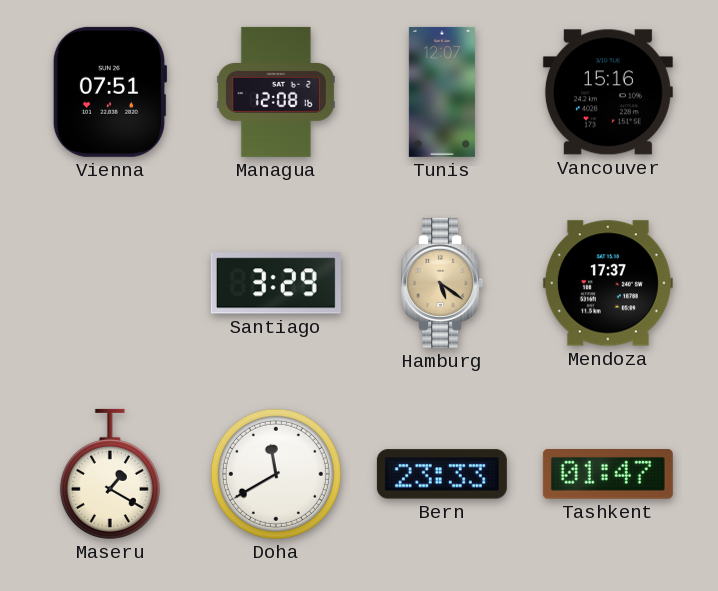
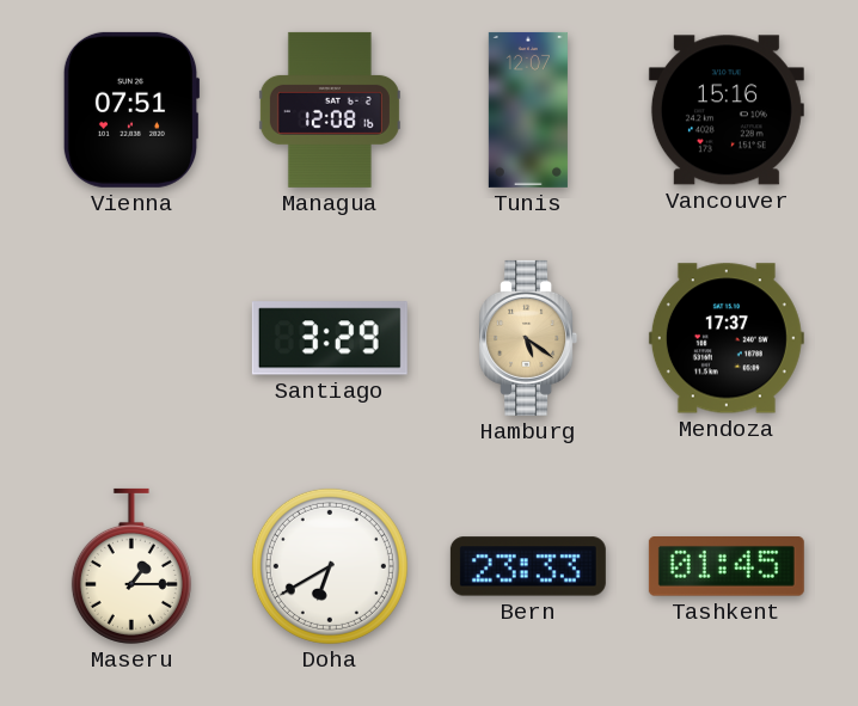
Maseru: 1:20 -> 1:15
Doha: 11:40 -> 6:40
Tashkent: 01:47 -> 01:45
